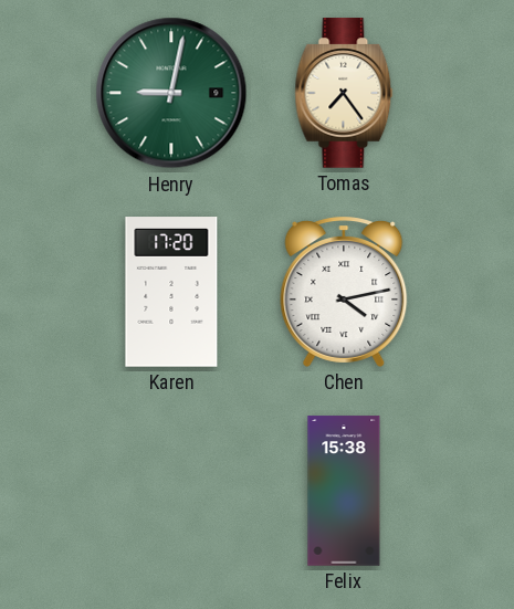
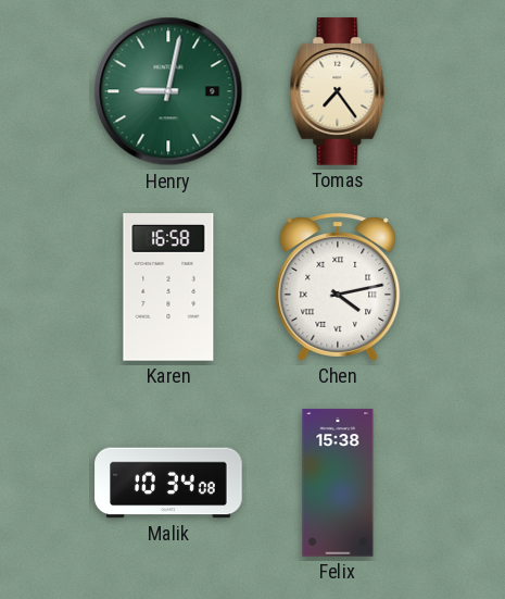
Karen: 17:20 -> 16:58
Malik: none -> 10:34
